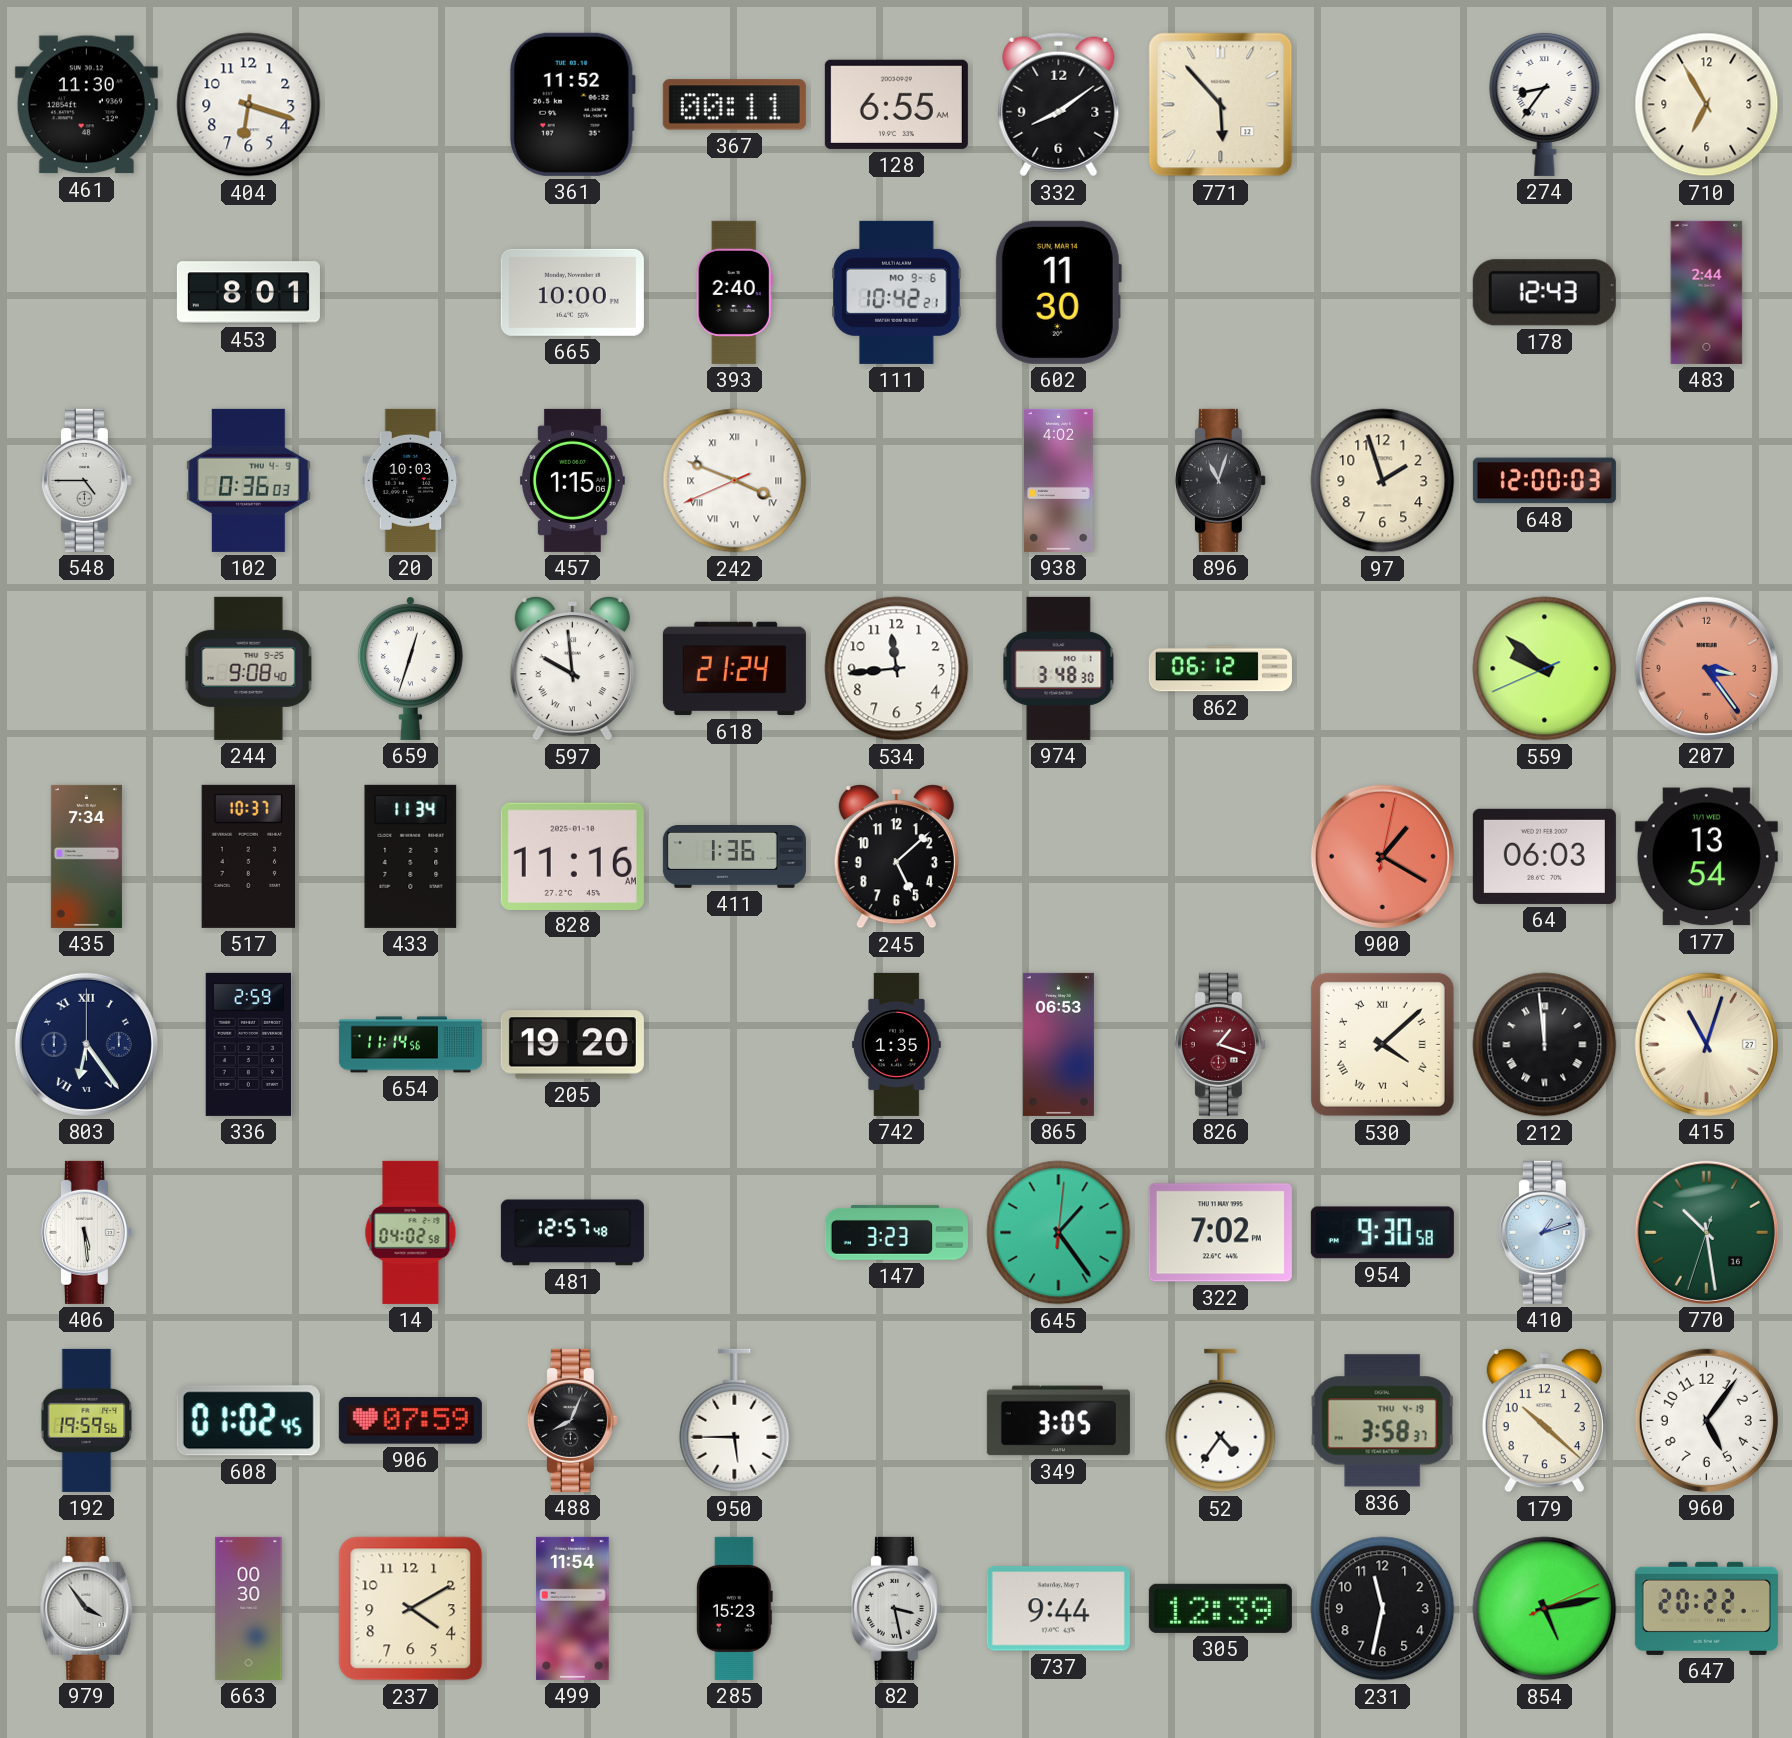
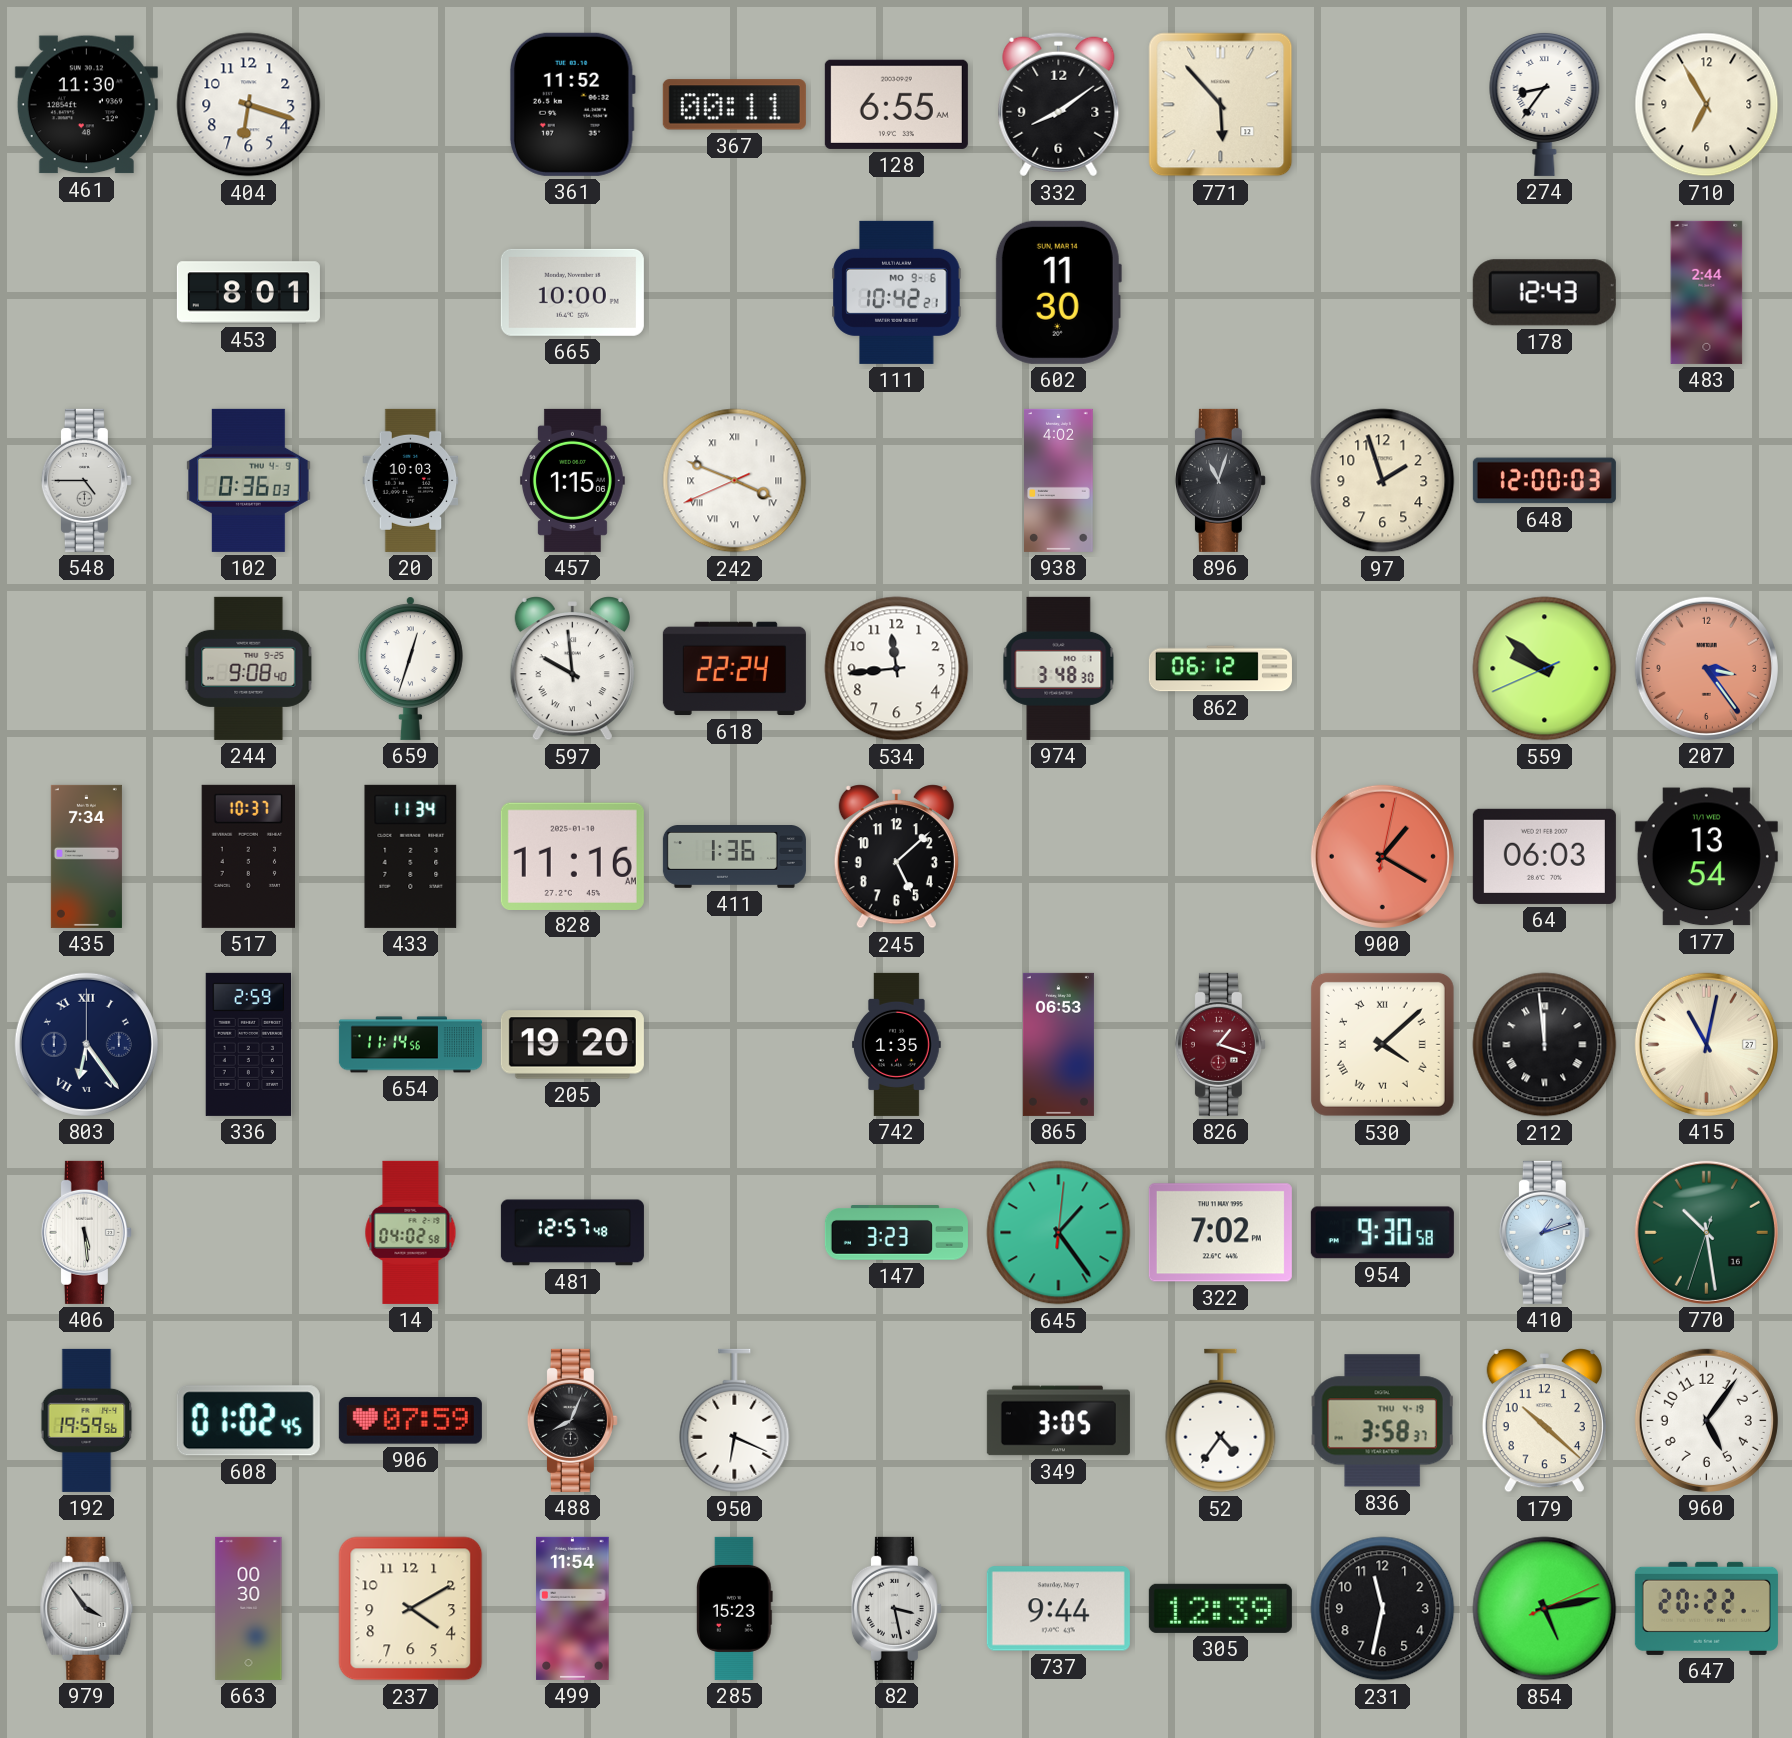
393: 2:40 -> none
618: 21:24 -> 22:24
415: 11:03 -> 11:02
950: 5:45 -> 6:19
